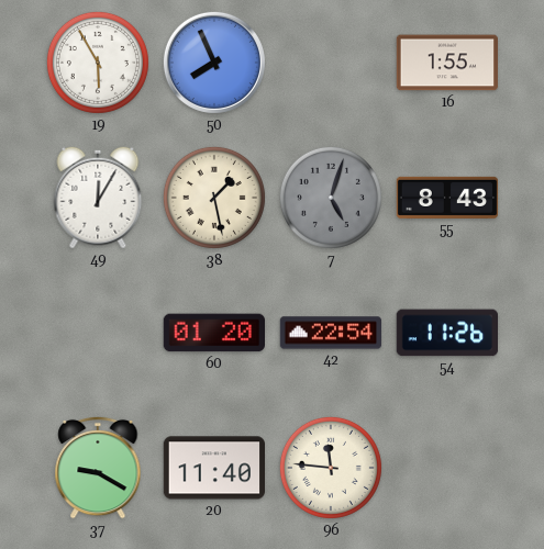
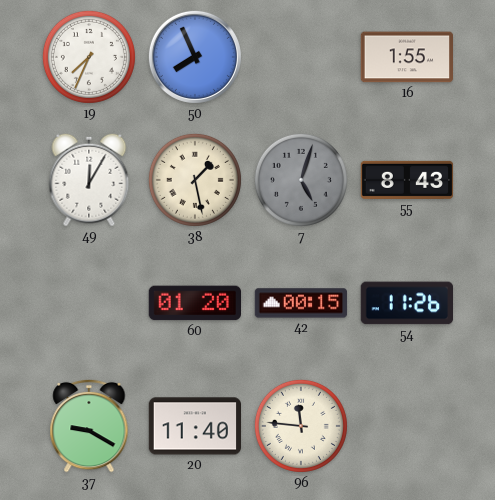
19: 5:55 -> 7:34
42: 22:54 -> 00:15
